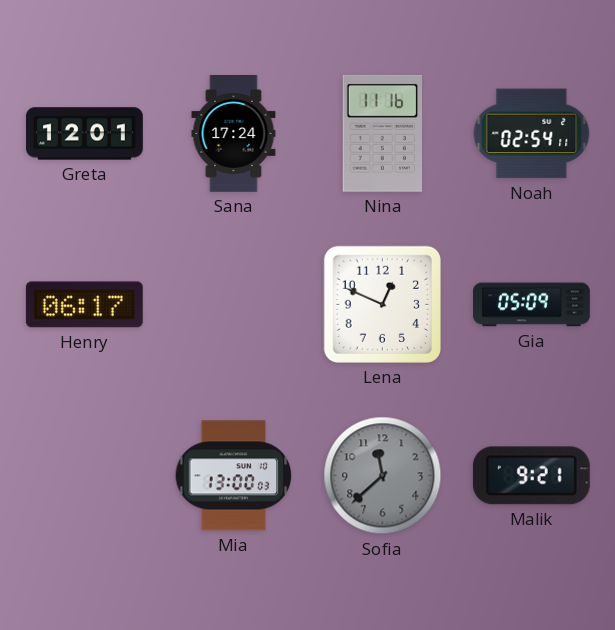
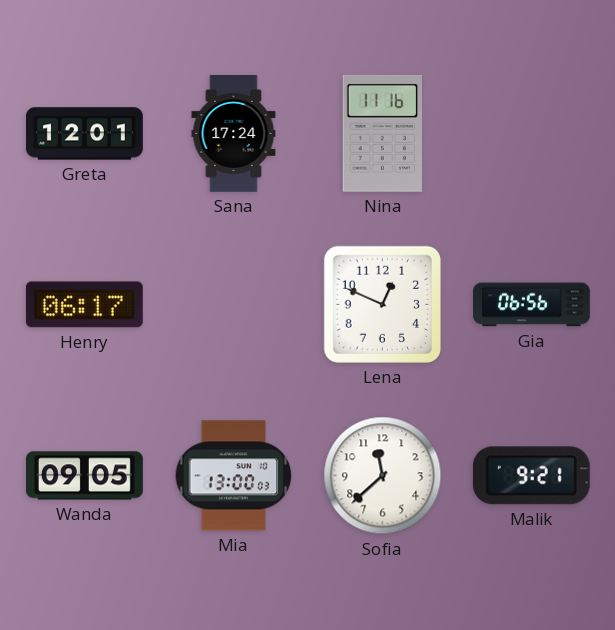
Noah: 02:54 -> none
Gia: 05:09 -> 06:56
Wanda: none -> 09:05
Sofia dial: grey -> white
